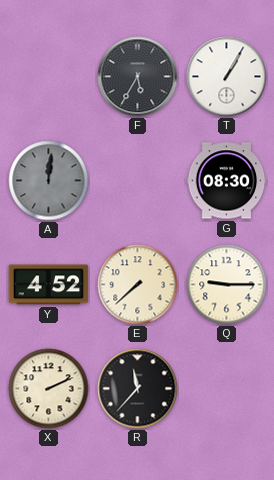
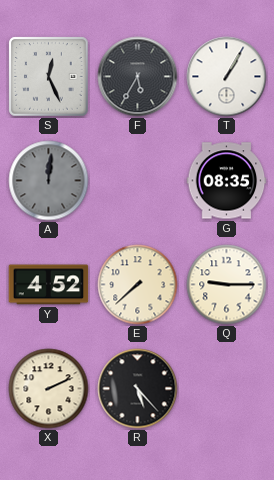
S: none -> 12:26
G: 08:30 -> 08:35
R: 11:37 -> 5:23
